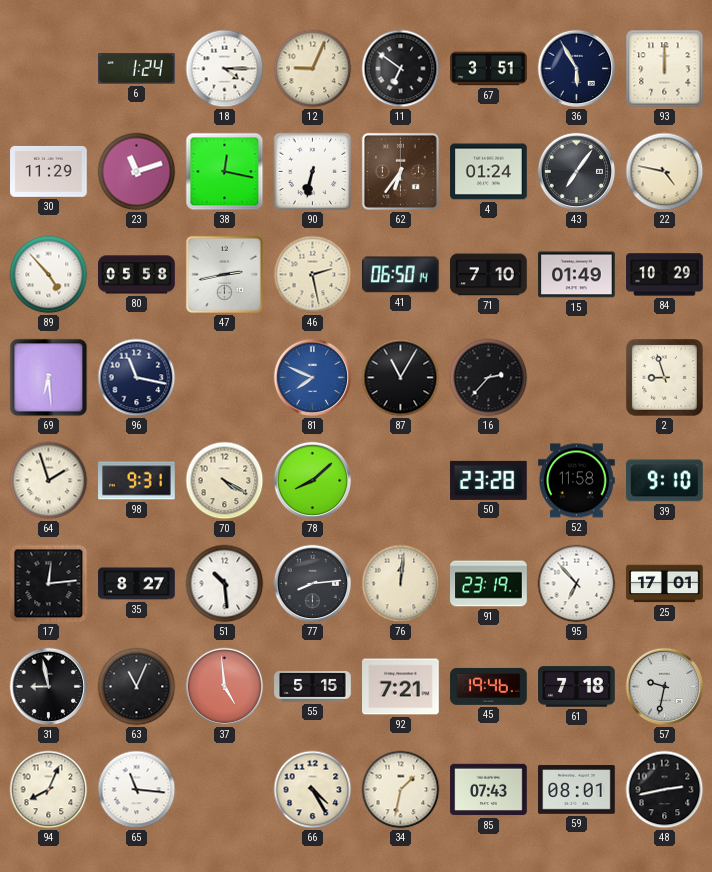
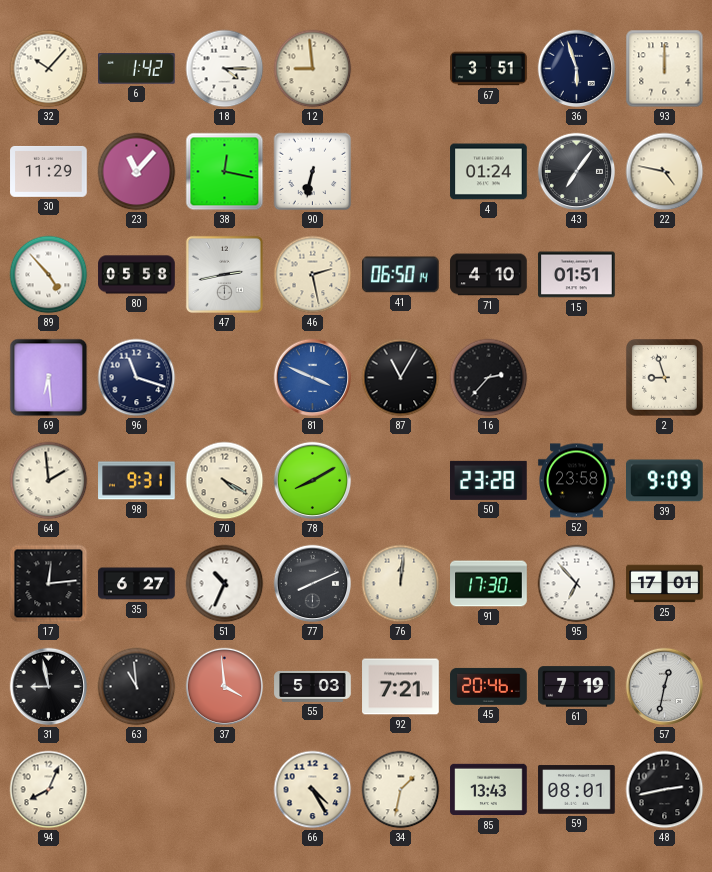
32: none -> 10:07
6: 1:24 -> 1:42
12: 9:04 -> 8:59
11: 6:51 -> none
36: 5:55 -> 5:57
23: 11:12 -> 11:07
62: 6:36 -> none
71: 7:10 -> 4:10
15: 01:49 -> 01:51
84: 10:29 -> none
96: 11:17 -> 11:18
81: 7:49 -> 3:49
64: 1:57 -> 1:59
78: 8:08 -> 8:10
52: 11:58 -> 23:58
39: 9:10 -> 9:09
35: 8:27 -> 6:27
51: 10:29 -> 10:34
77: 8:14 -> 8:11
91: 23:19 -> 17:30
63: 11:04 -> 10:59
37: 4:59 -> 3:59
55: 5:15 -> 5:03
45: 19:46 -> 20:46
61: 7:18 -> 7:19
57: 9:32 -> 12:32
65: 11:16 -> none
85: 07:43 -> 13:43
